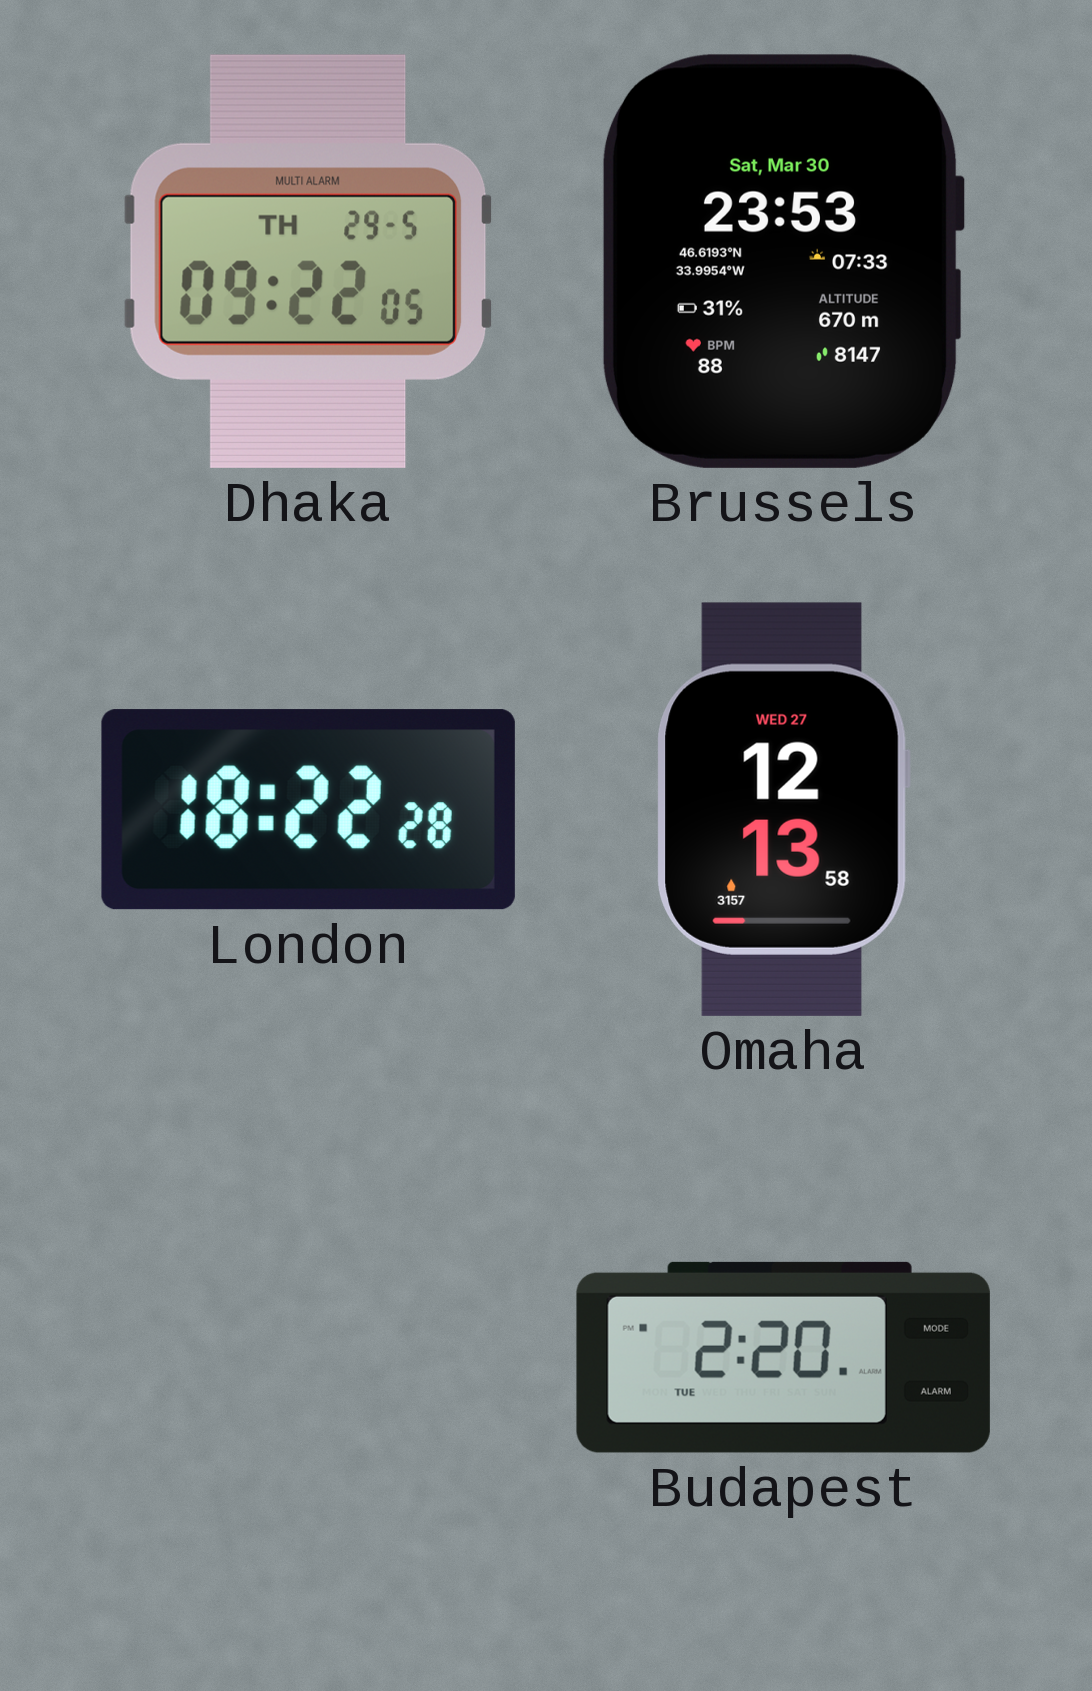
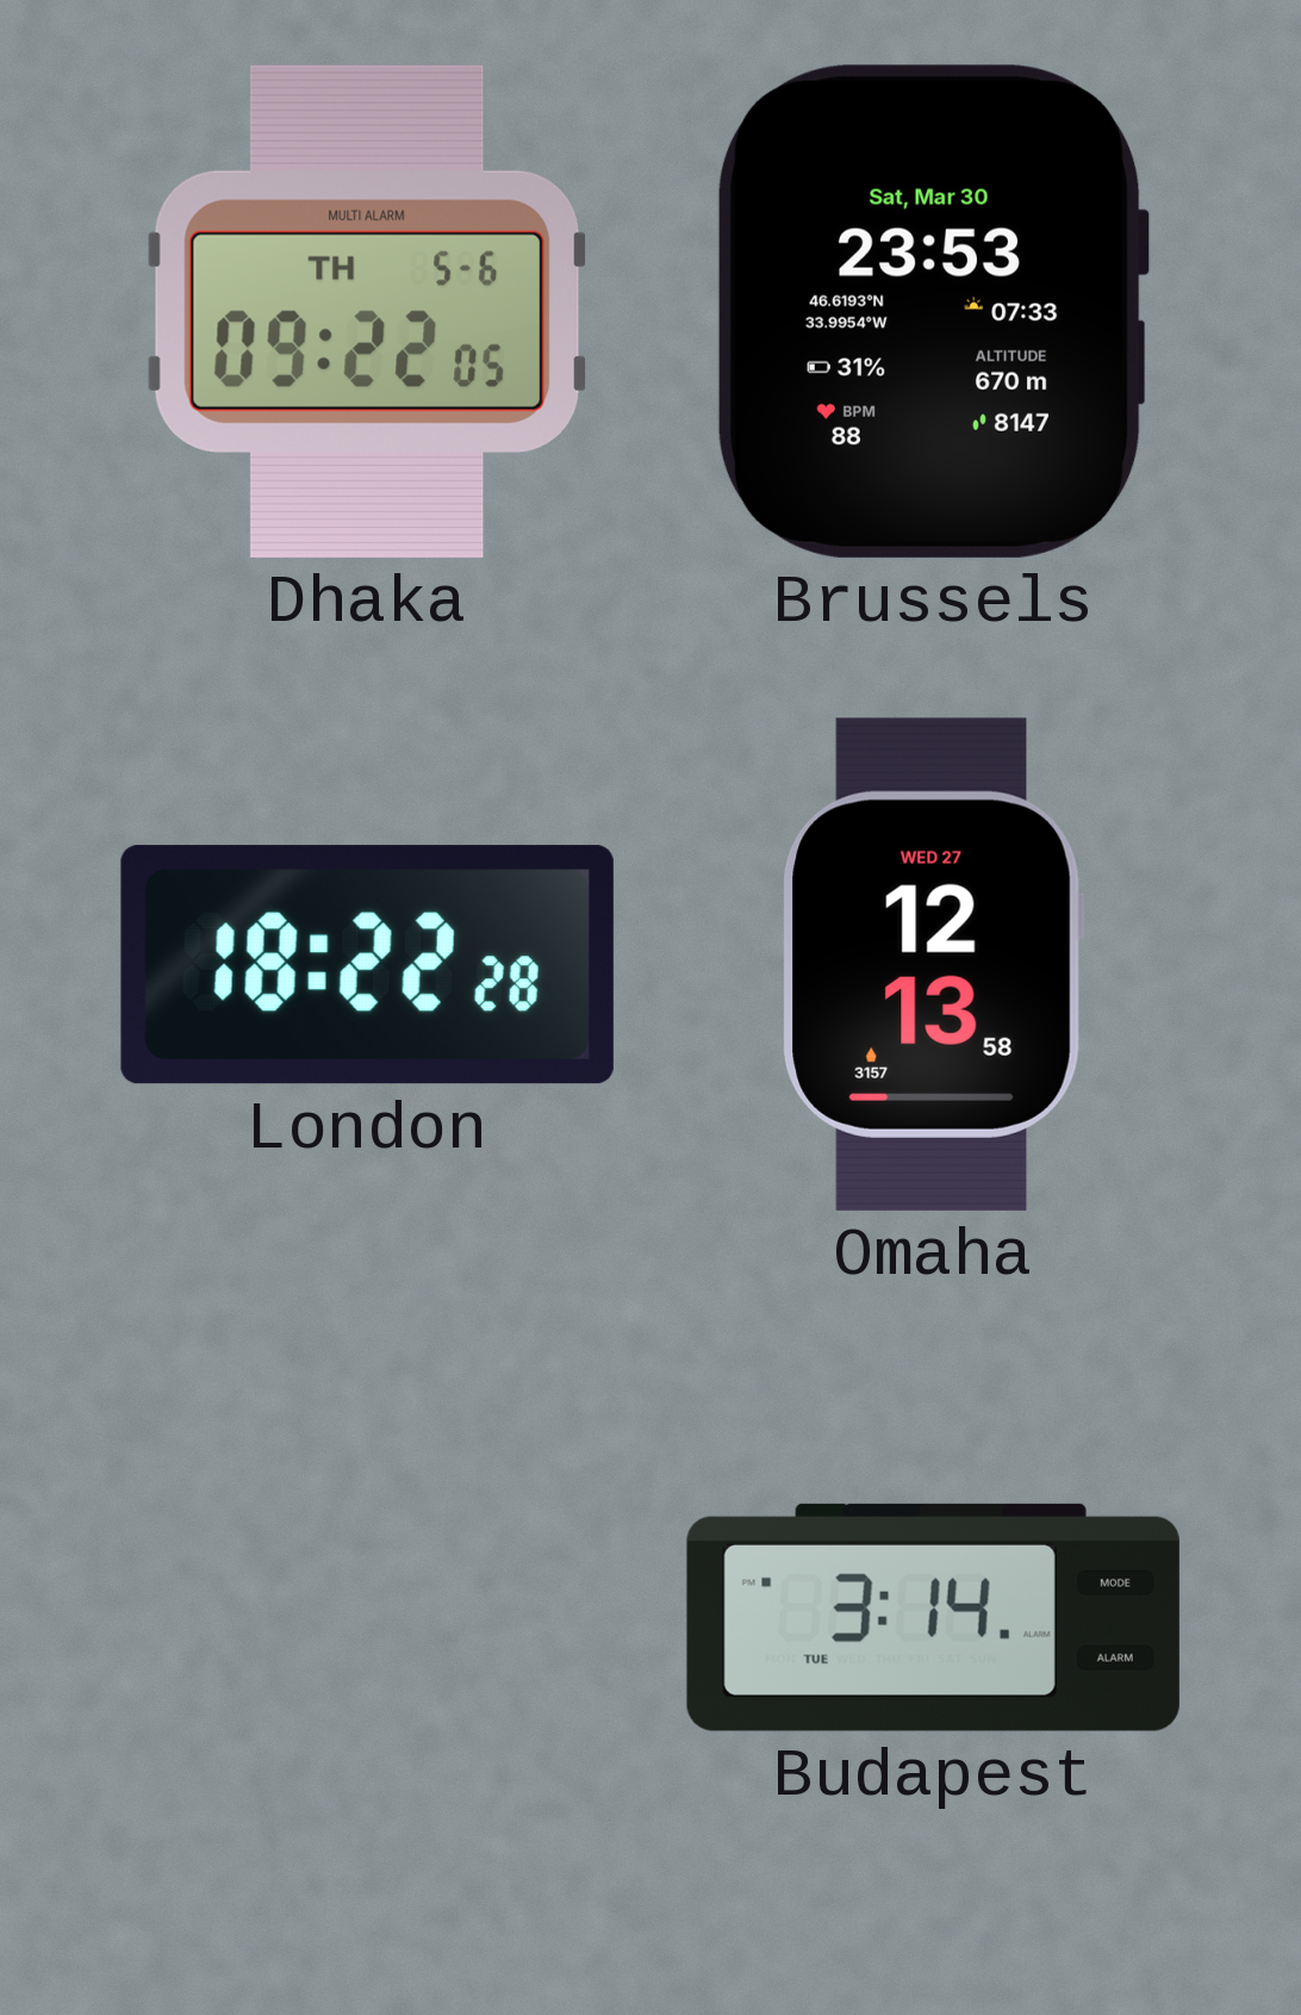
Dhaka date: TH 29-5 -> TH 5-6
Budapest: 2:20 -> 3:14
